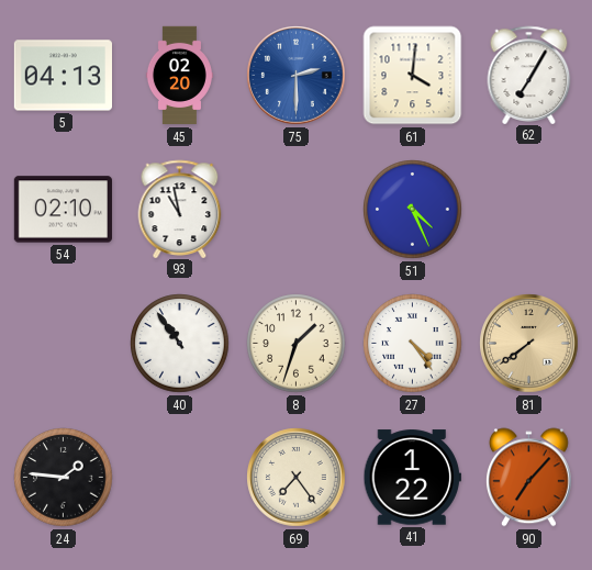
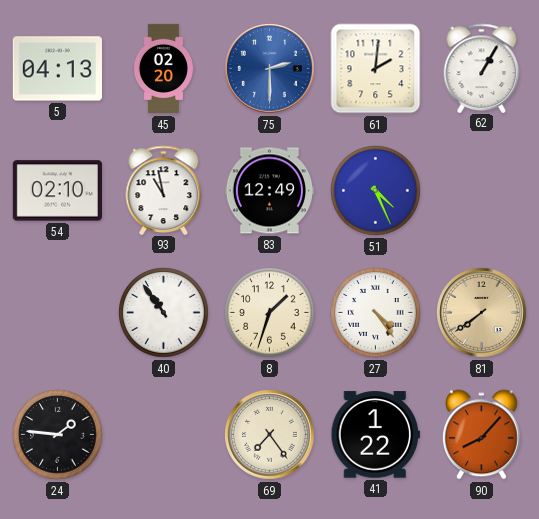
61: 4:01 -> 2:01
62: 7:05 -> 1:05
83: none -> 12:49
90: 7:07 -> 8:07
